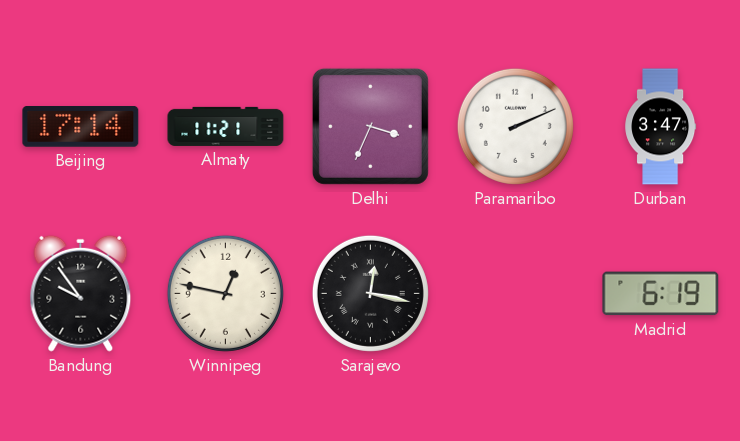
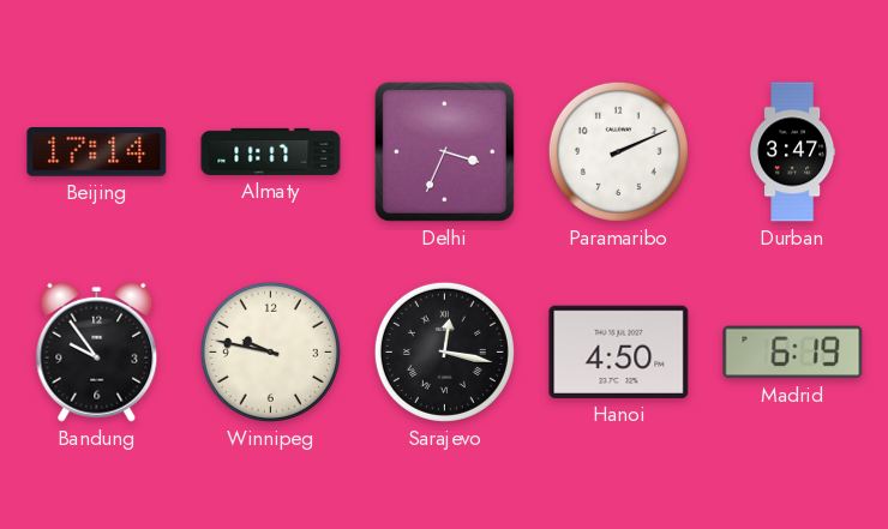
Almaty: 11:21 -> 11:17
Winnipeg: 12:47 -> 9:47
Hanoi: none -> 4:50
